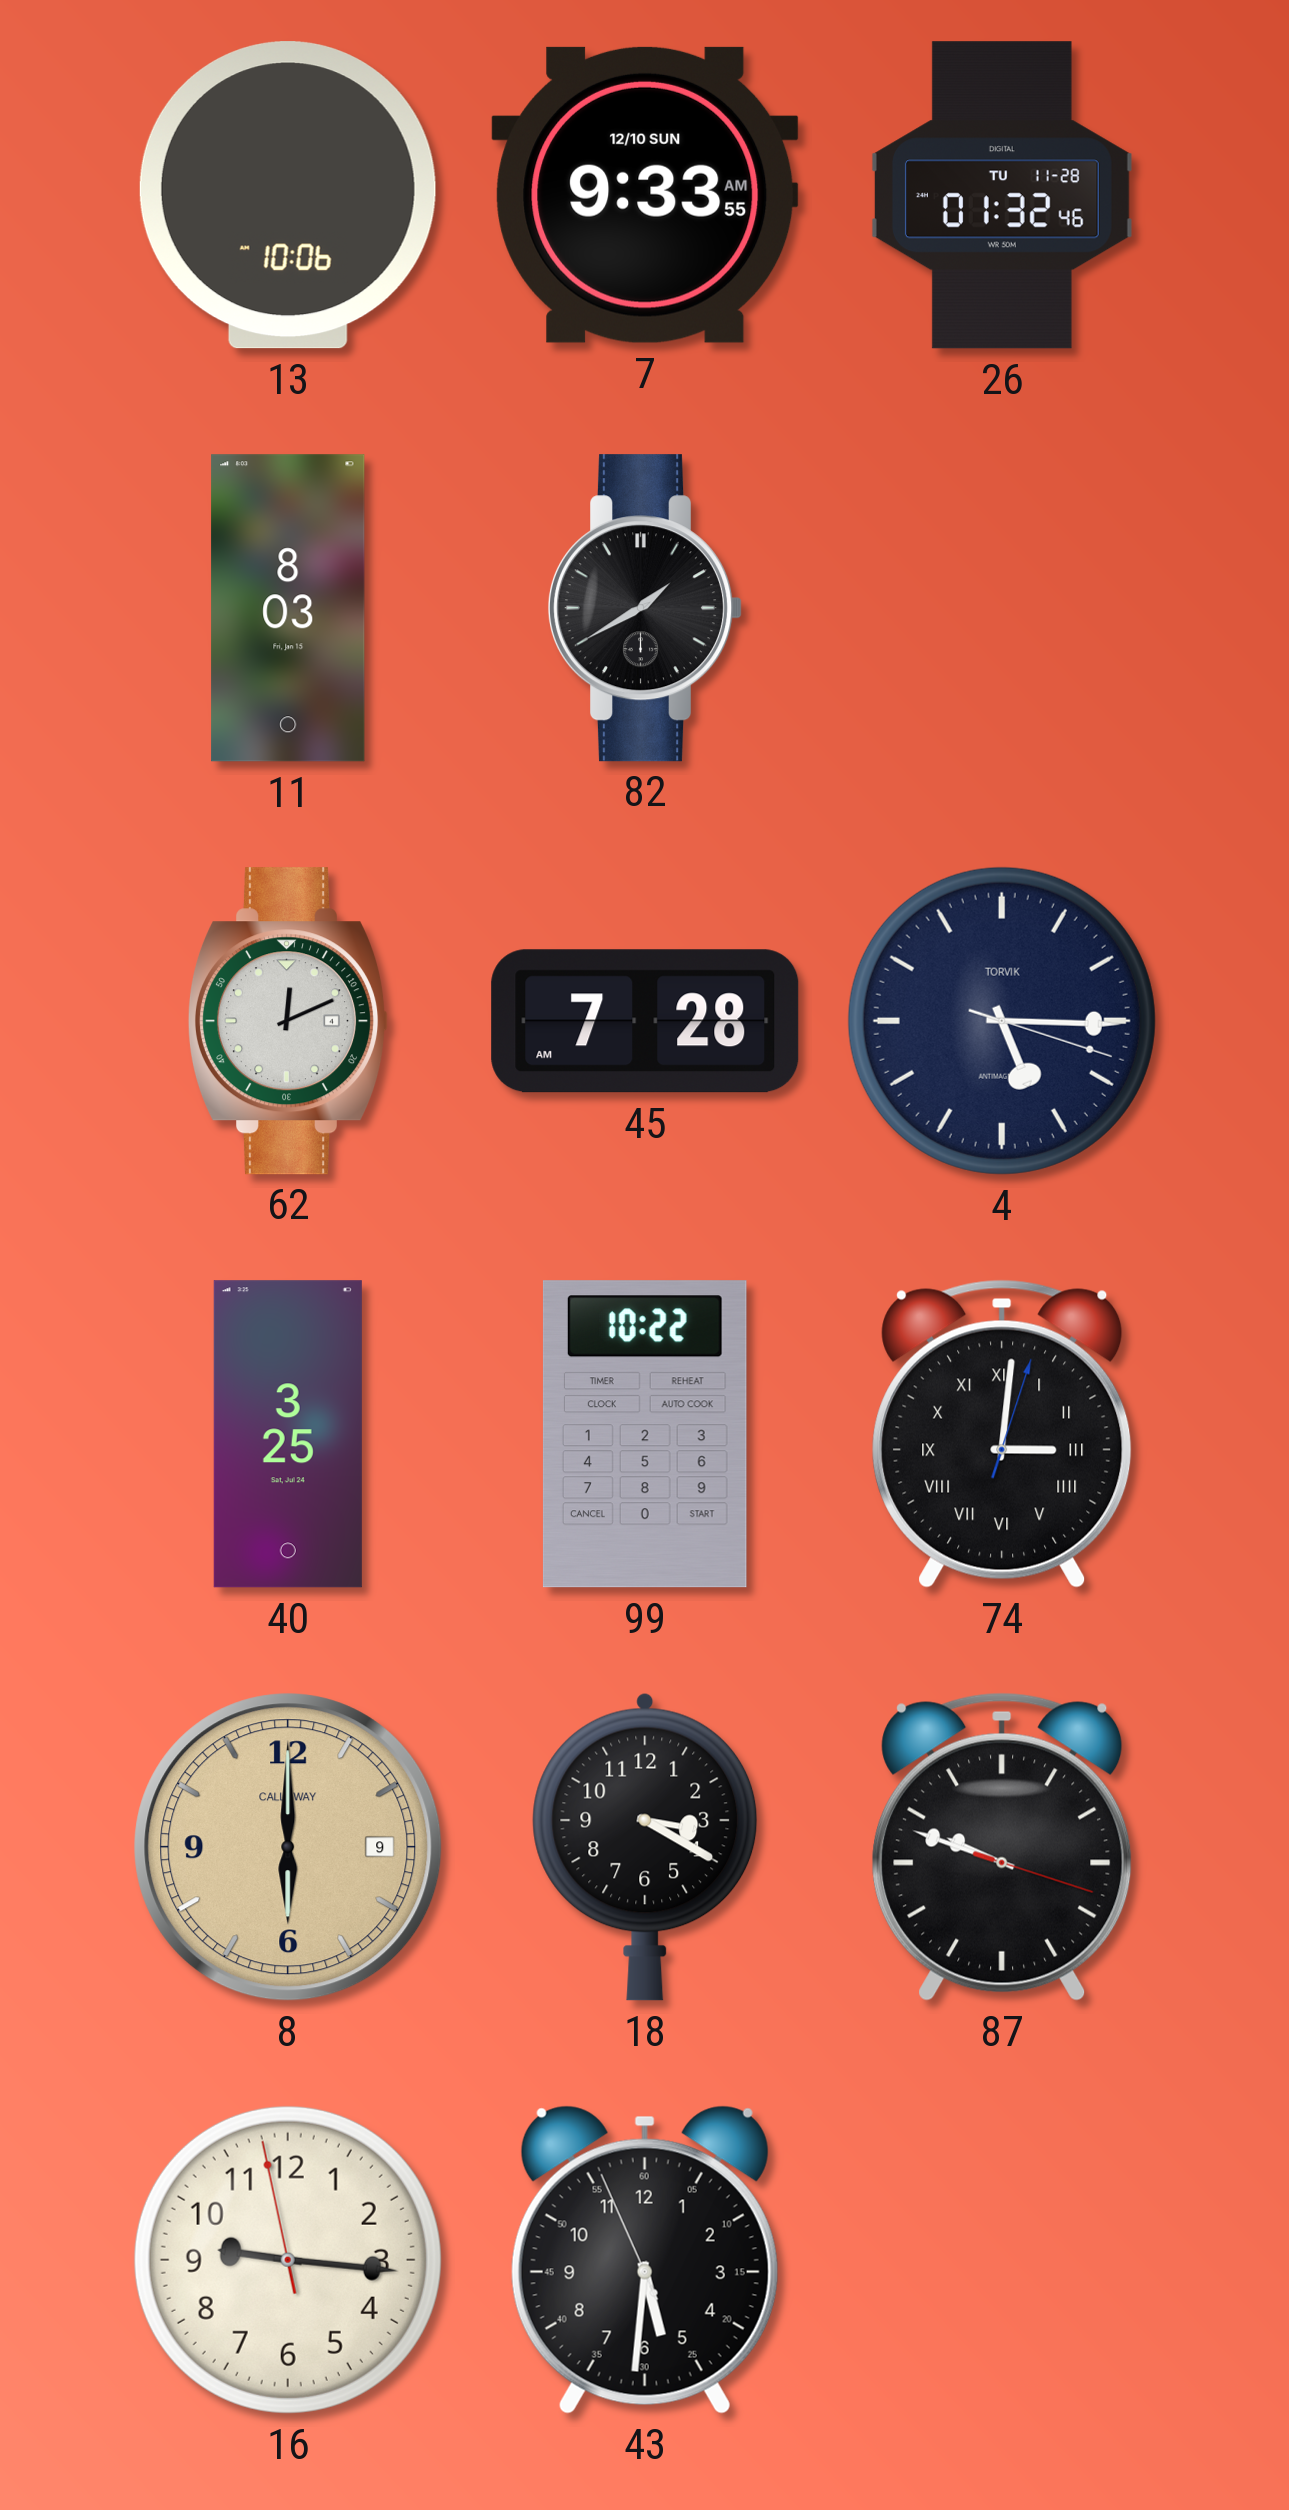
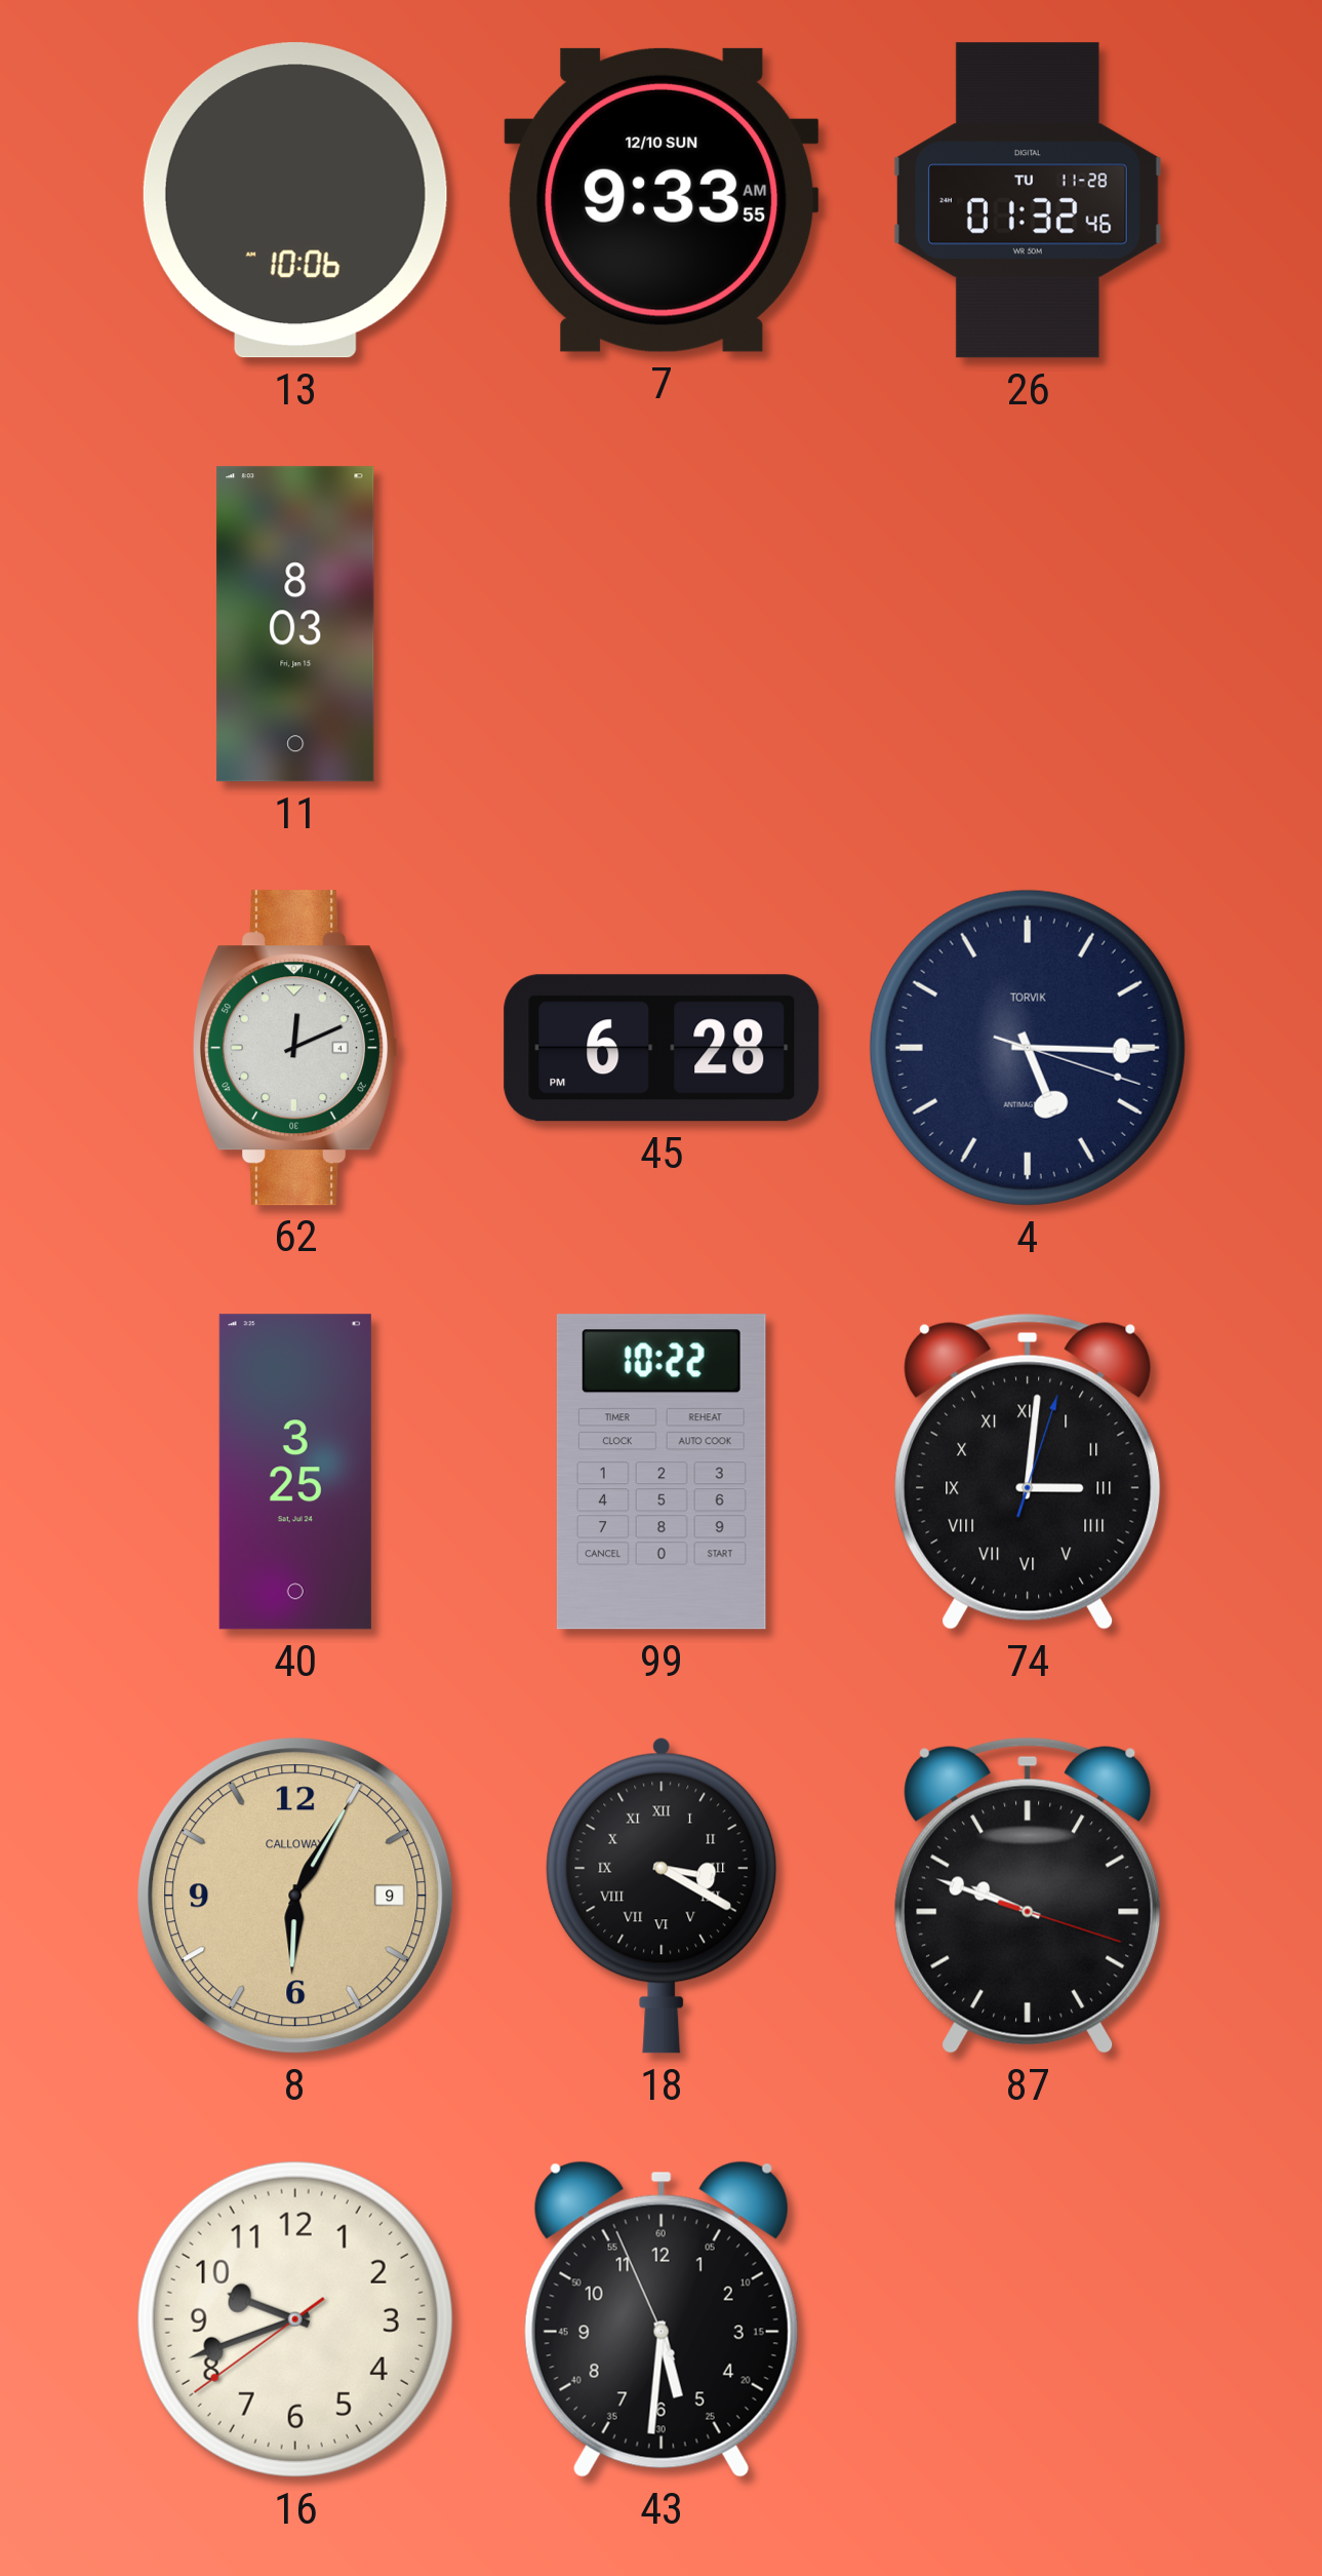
82: 1:40 -> none
45: 7:28 -> 6:28
8: 6:00 -> 6:05
18 numerals: Arabic -> Roman
16: 9:15 -> 9:41
